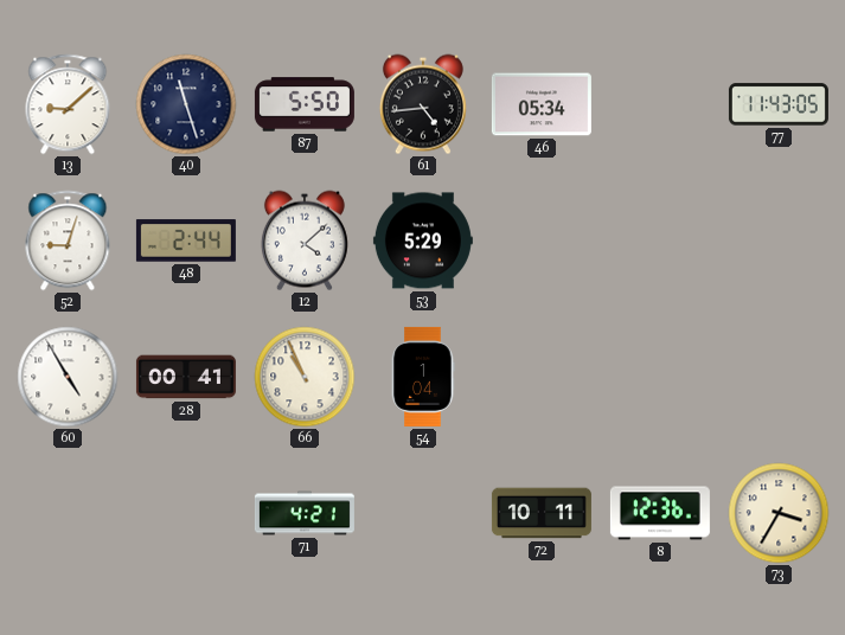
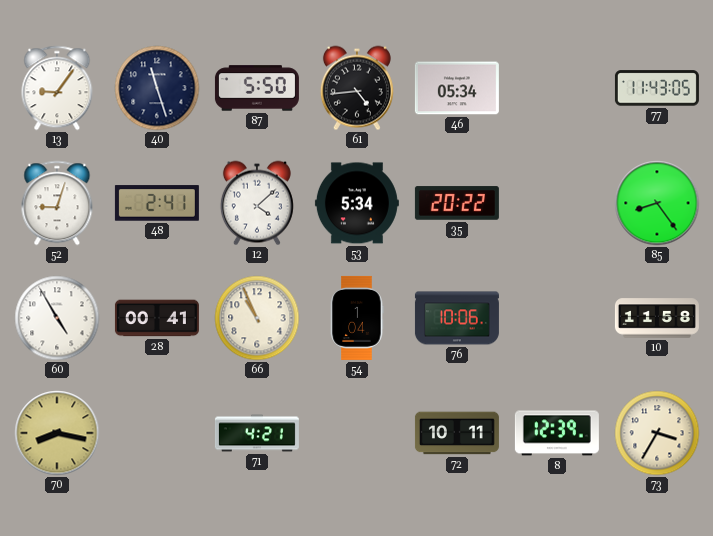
13: 9:08 -> 9:06
48: 2:44 -> 2:41
53: 5:29 -> 5:34
35: none -> 20:22
85: none -> 8:24
76: none -> 10:06
10: none -> 11:58
70: none -> 8:17
8: 12:36 -> 12:39
